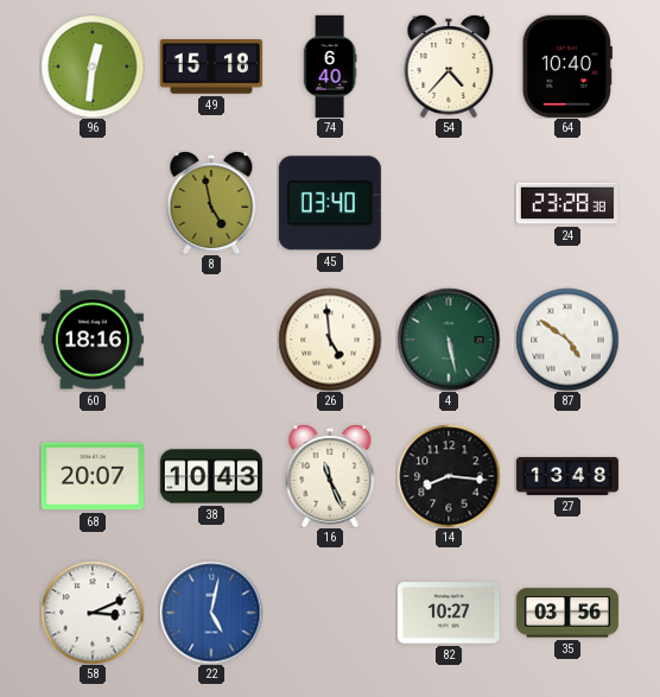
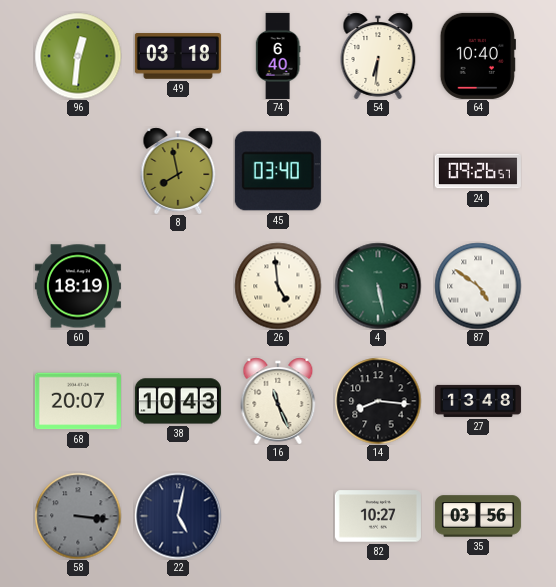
49: 15:18 -> 03:18
54: 4:37 -> 6:31
8: 4:58 -> 7:58
24: 23:28 -> 09:26
60: 18:16 -> 18:19
58: 3:11 -> 3:16
58 dial: white -> grey
22 dial: blue -> navy
